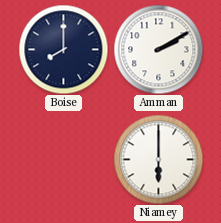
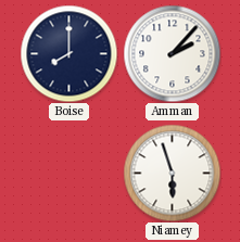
Amman: 2:10 -> 2:07
Niamey: 6:00 -> 5:57
